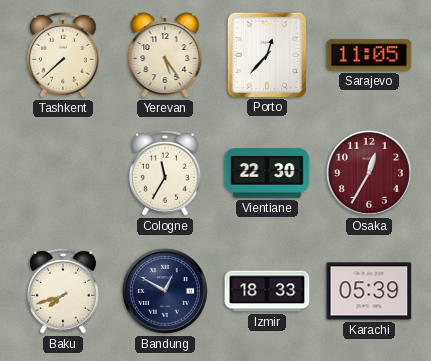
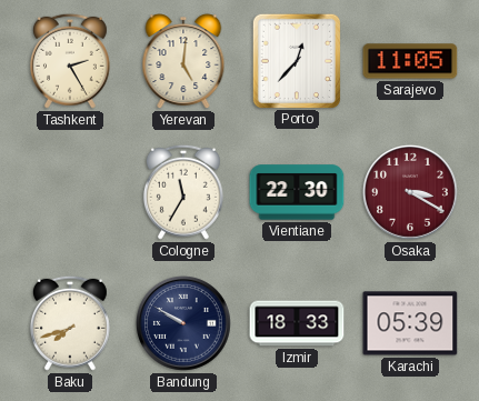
Tashkent: 7:38 -> 2:25
Yerevan: 5:24 -> 5:01
Osaka: 12:35 -> 3:20
Bandung: 12:50 -> 9:50
